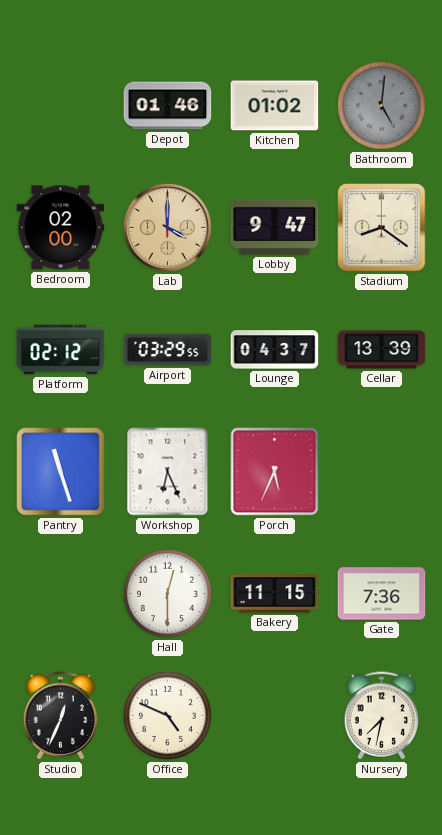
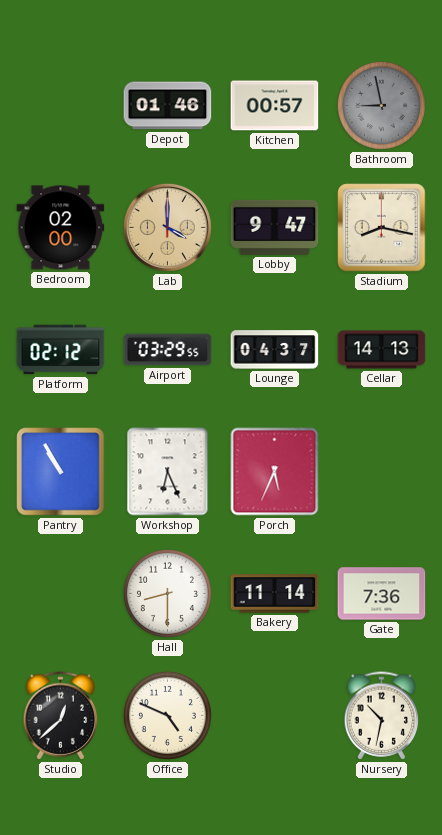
Kitchen: 01:02 -> 00:57
Bathroom: 5:01 -> 8:58
Stadium: 8:21 -> 8:17
Cellar: 13:39 -> 14:13
Pantry: 11:27 -> 10:55
Hall: 12:30 -> 8:30
Bakery: 11:15 -> 11:14
Studio: 12:34 -> 12:38
Nursery: 7:32 -> 10:32
